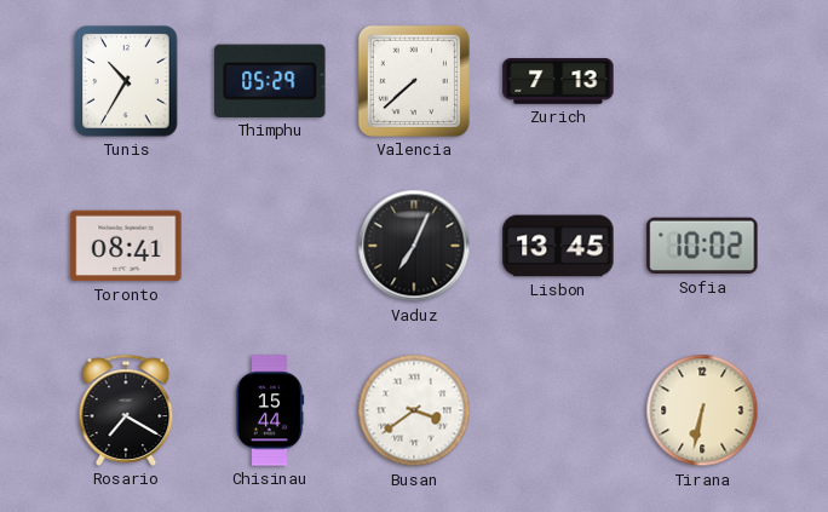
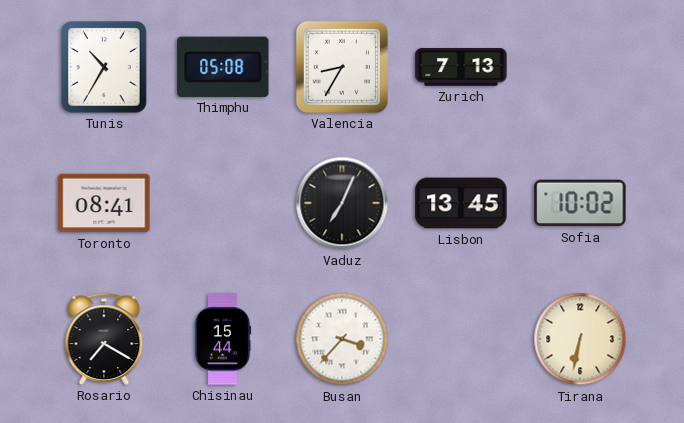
Thimphu: 05:29 -> 05:08
Valencia: 7:38 -> 8:35
Busan: 3:39 -> 3:37
